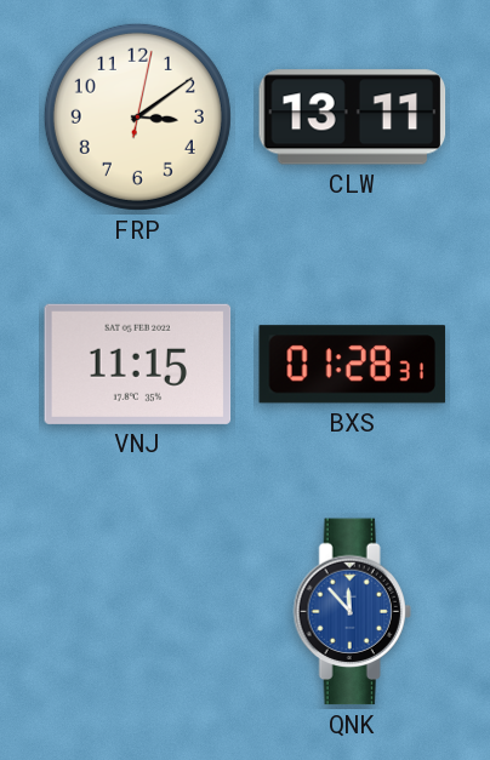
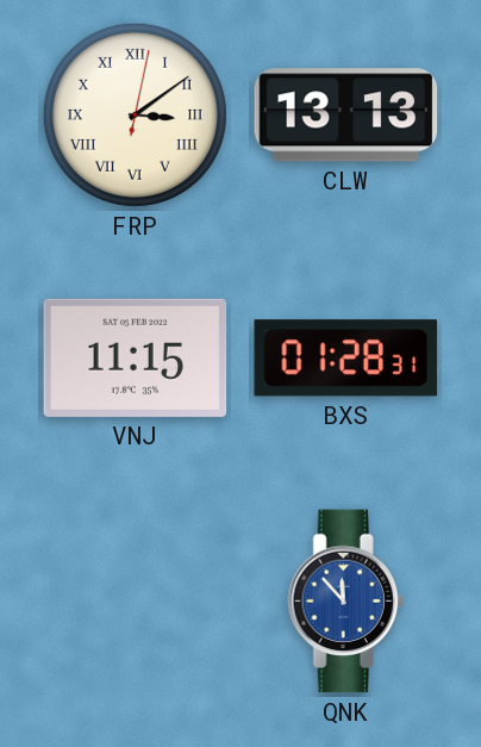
FRP numerals: Arabic -> Roman
CLW: 13:11 -> 13:13
